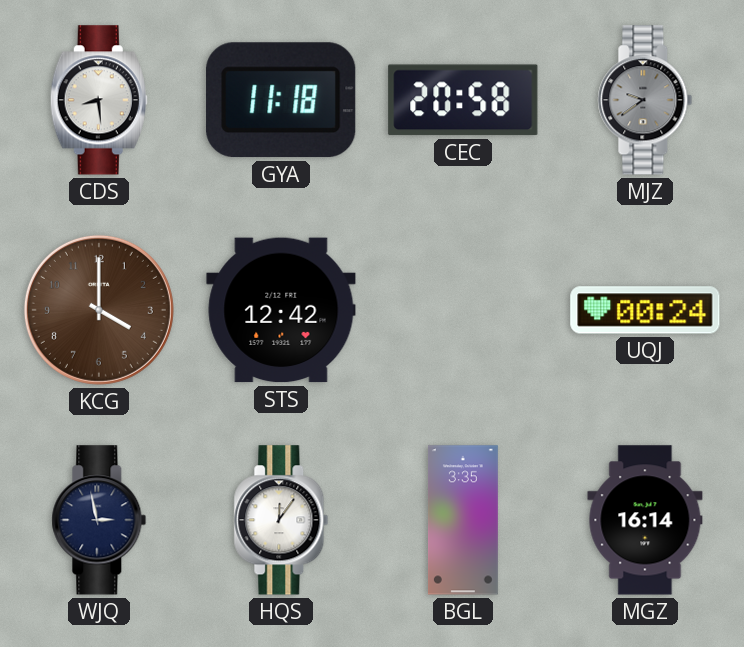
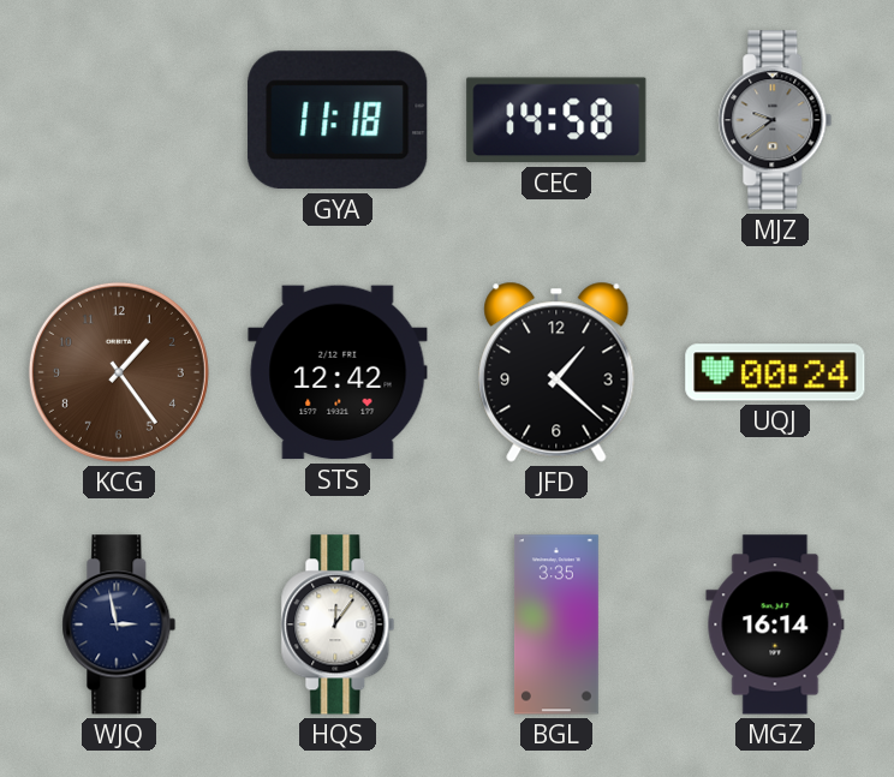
CDS: 8:29 -> none
CEC: 20:58 -> 14:58
KCG: 4:00 -> 1:24
JFD: none -> 1:22
